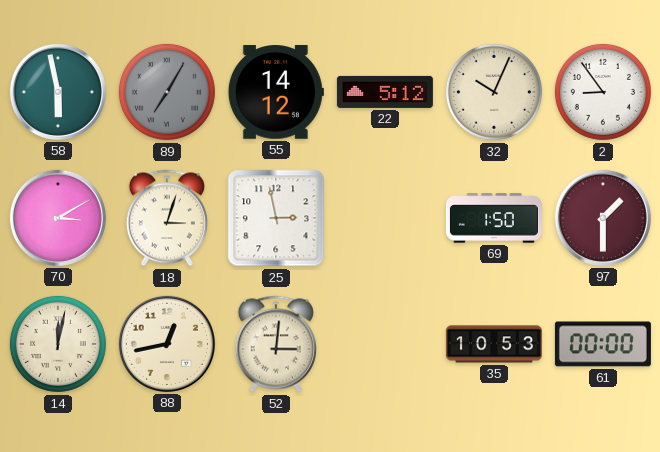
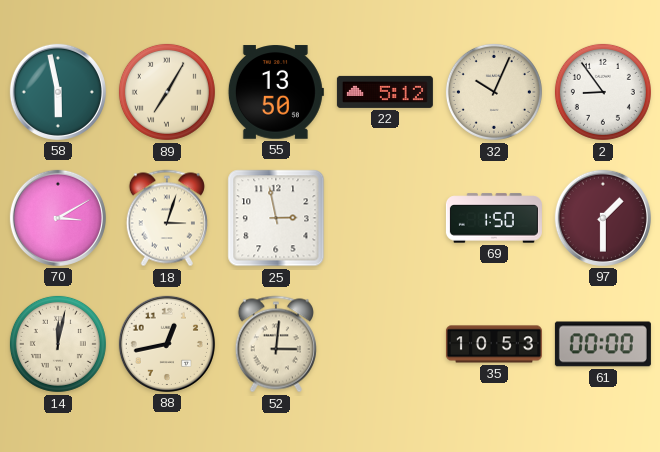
89 dial: grey -> cream
55: 14:12 -> 13:50
